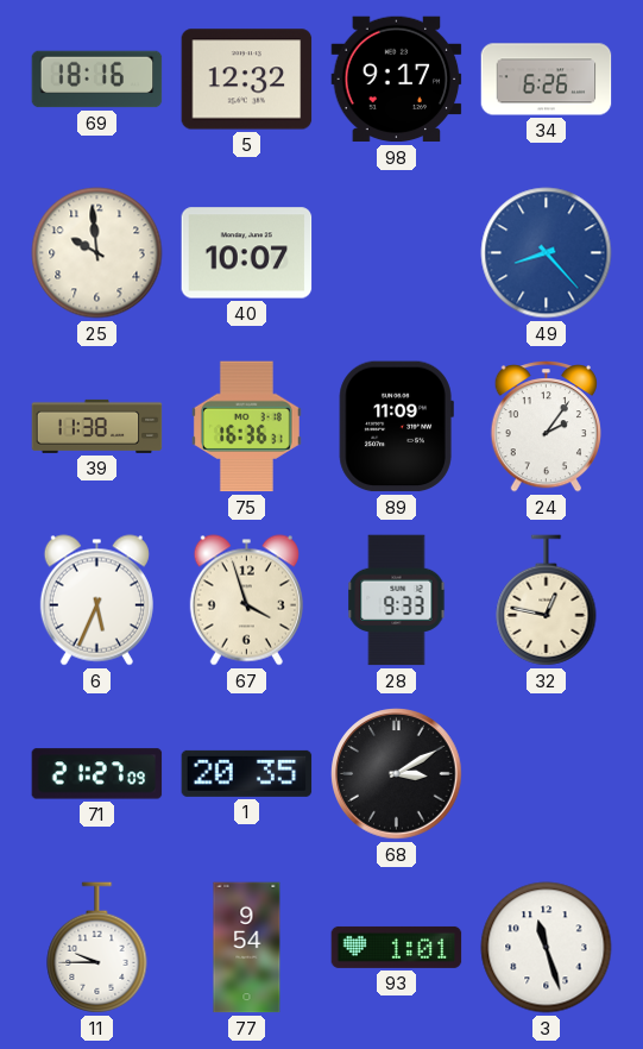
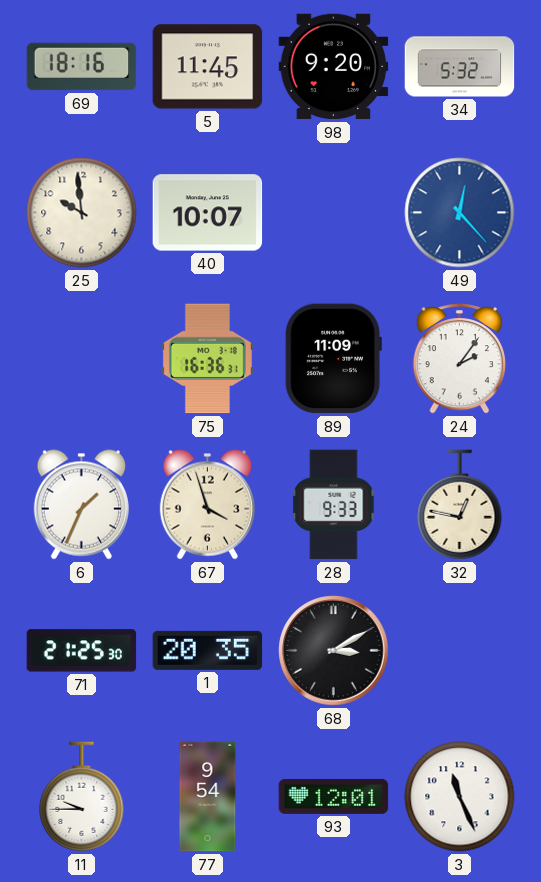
5: 12:32 -> 11:45
98: 9:17 -> 9:20
34: 6:26 -> 5:32
49: 8:23 -> 12:23
39: 11:38 -> none
6: 5:34 -> 1:34
71: 21:27 -> 21:25
93: 1:01 -> 12:01
3: 11:27 -> 11:26
